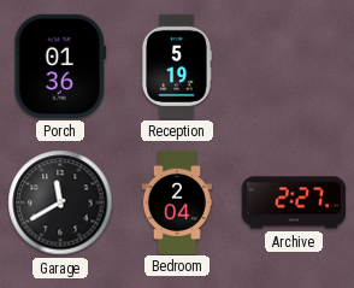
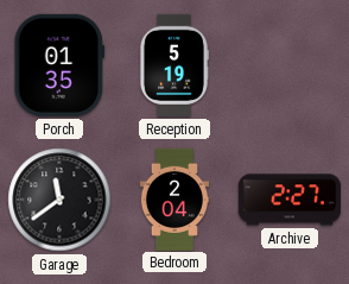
Porch: 01:36 -> 01:35
Garage: 11:40 -> 11:39
